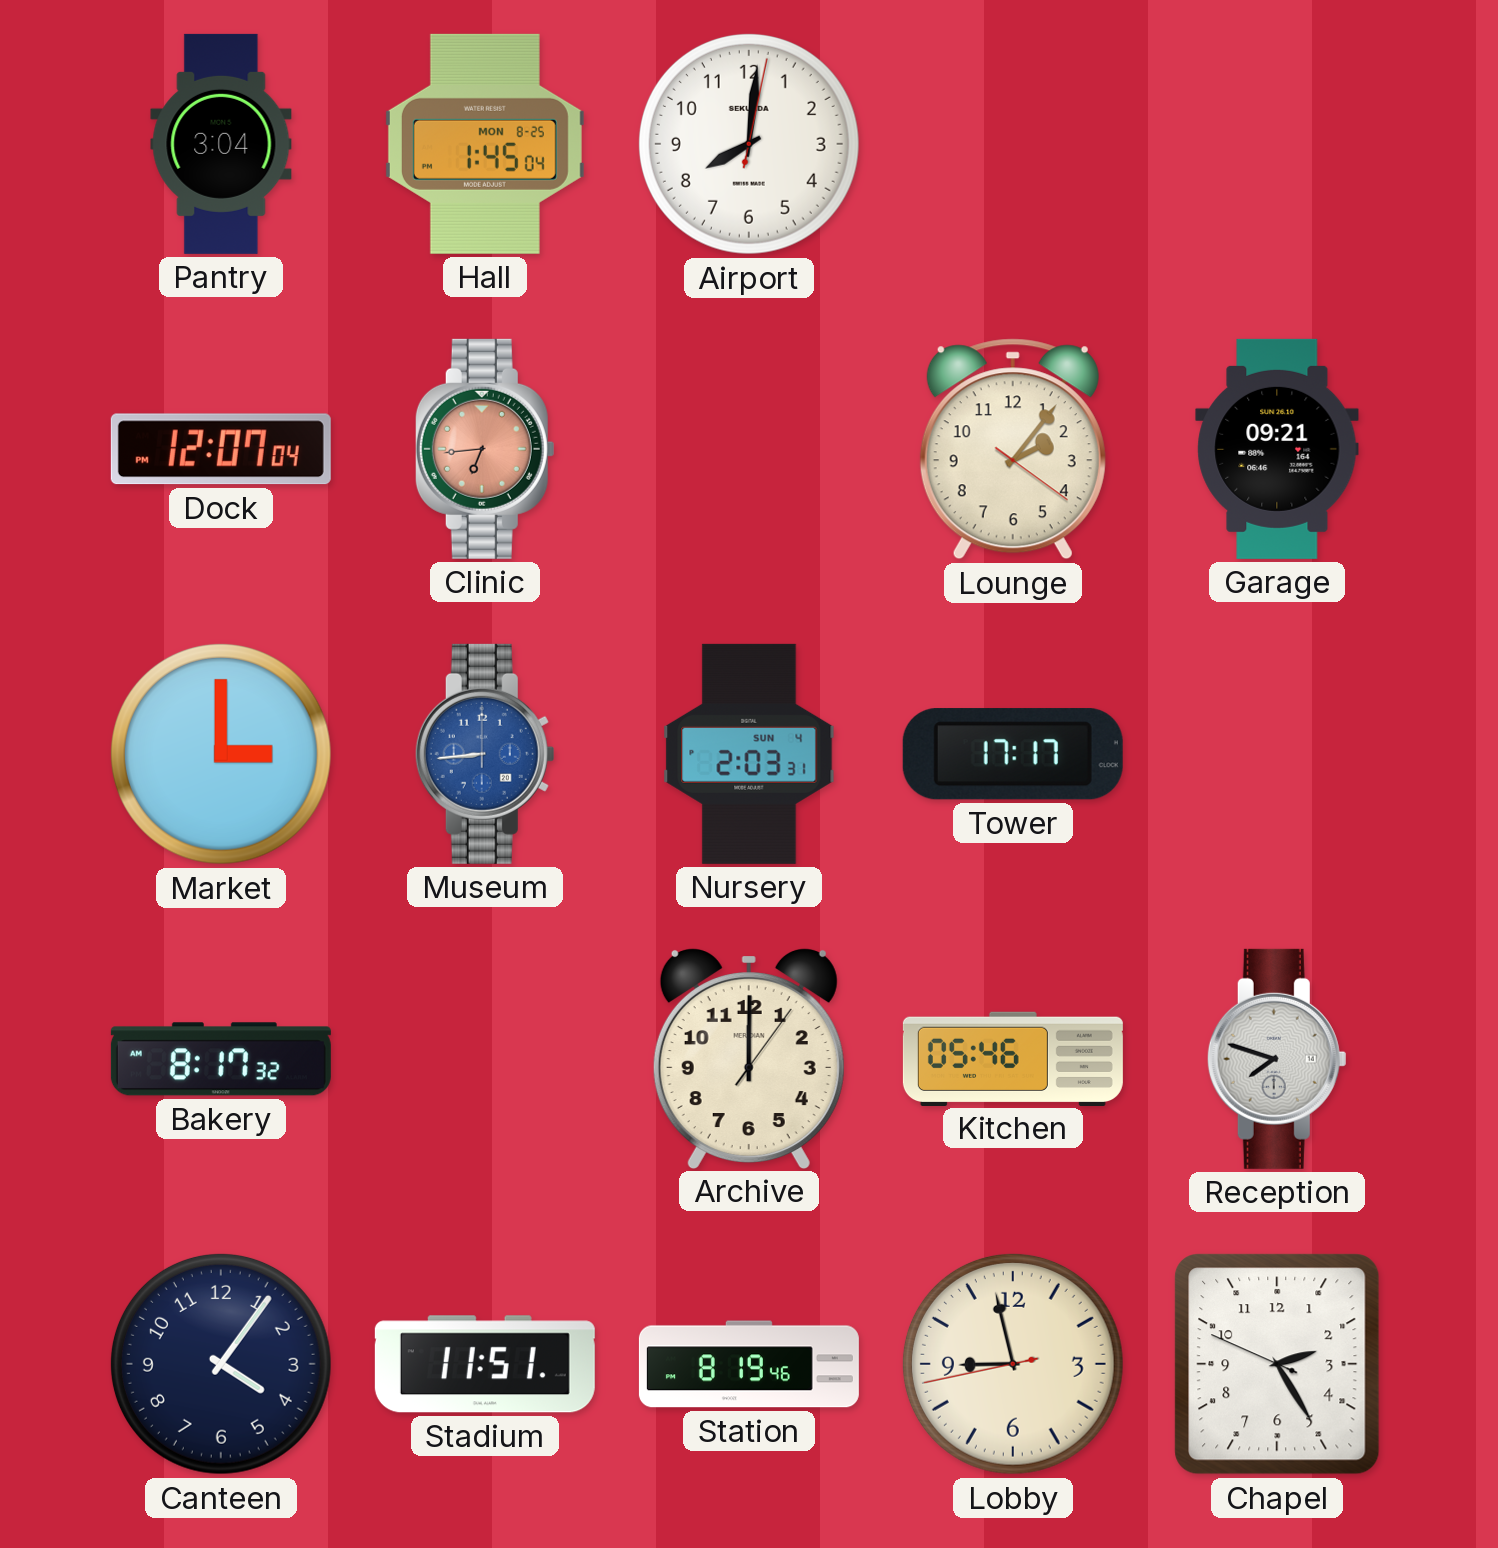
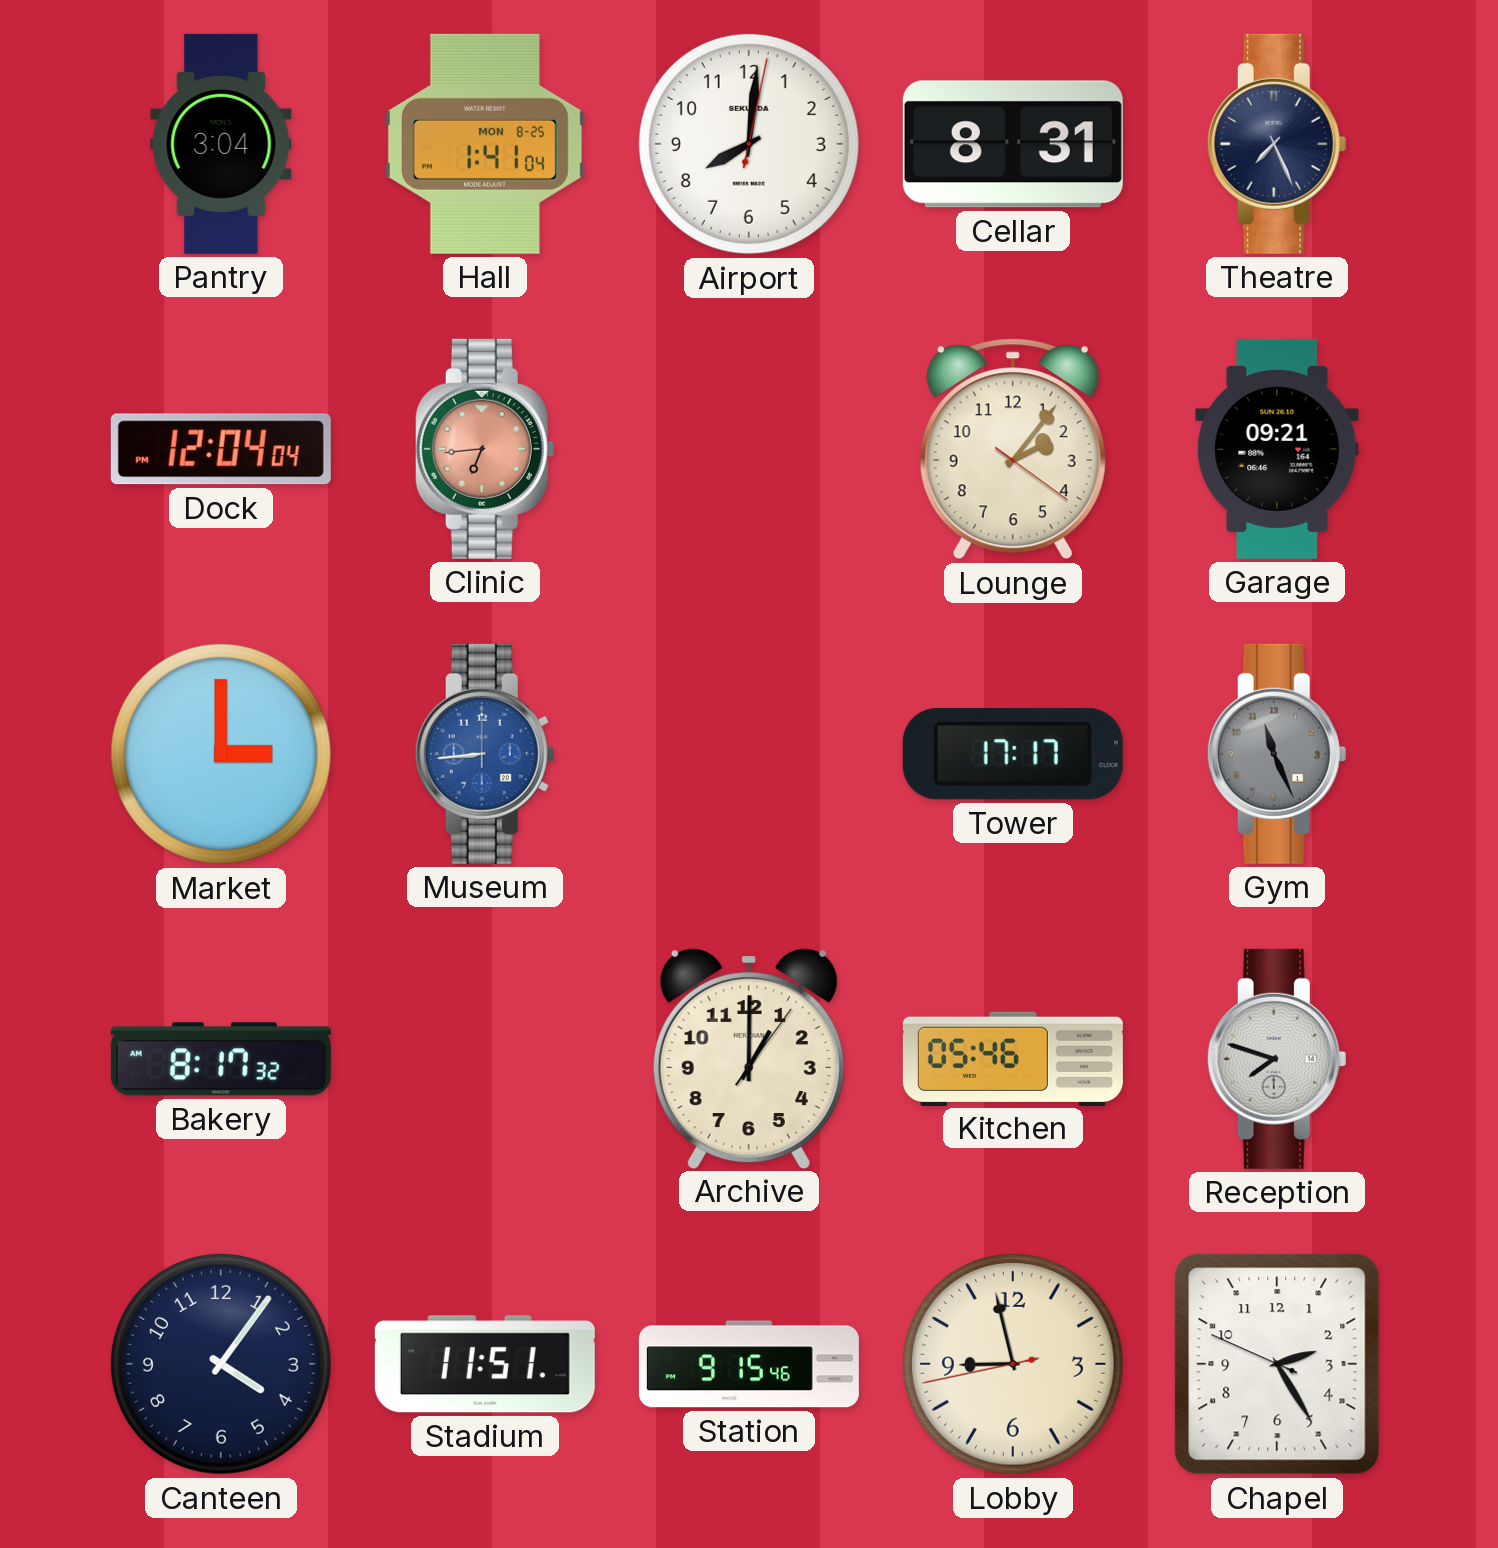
Hall: 1:45 -> 1:41
Cellar: none -> 8:31
Theatre: none -> 7:26
Dock: 12:07 -> 12:04
Nursery: 2:03 -> none
Gym: none -> 11:26
Archive: 12:00 -> 1:00
Station: 8:19 -> 9:15
